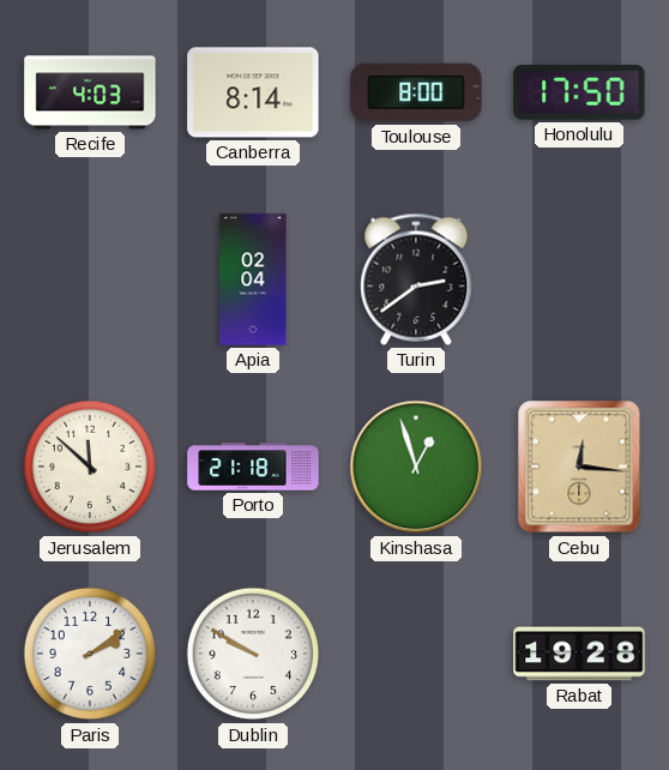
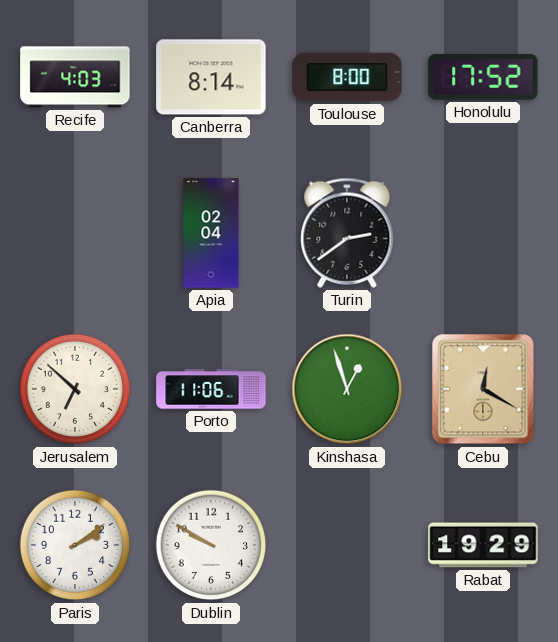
Honolulu: 17:50 -> 17:52
Jerusalem: 11:52 -> 6:52
Porto: 21:18 -> 11:06
Cebu: 12:16 -> 12:20
Rabat: 19:28 -> 19:29
